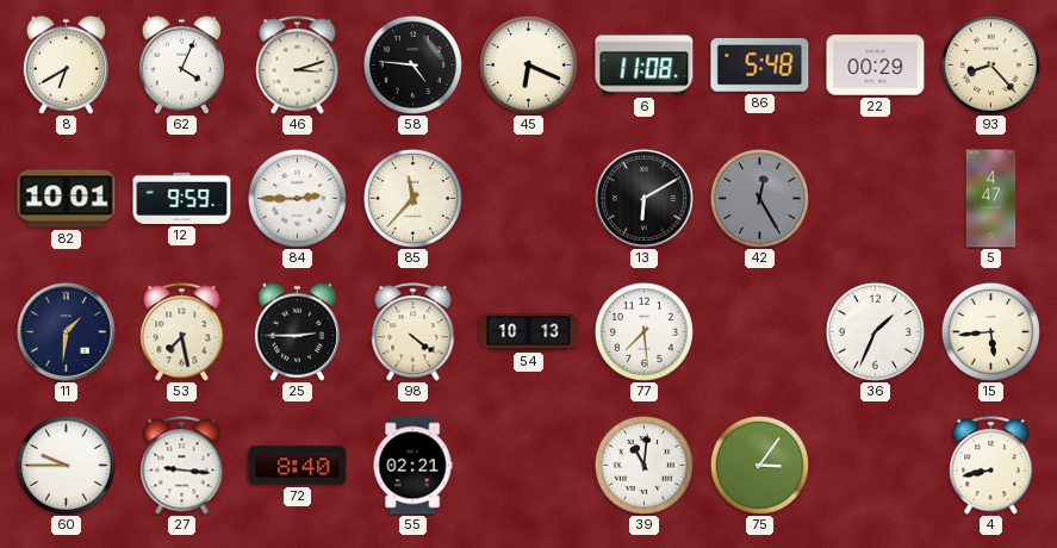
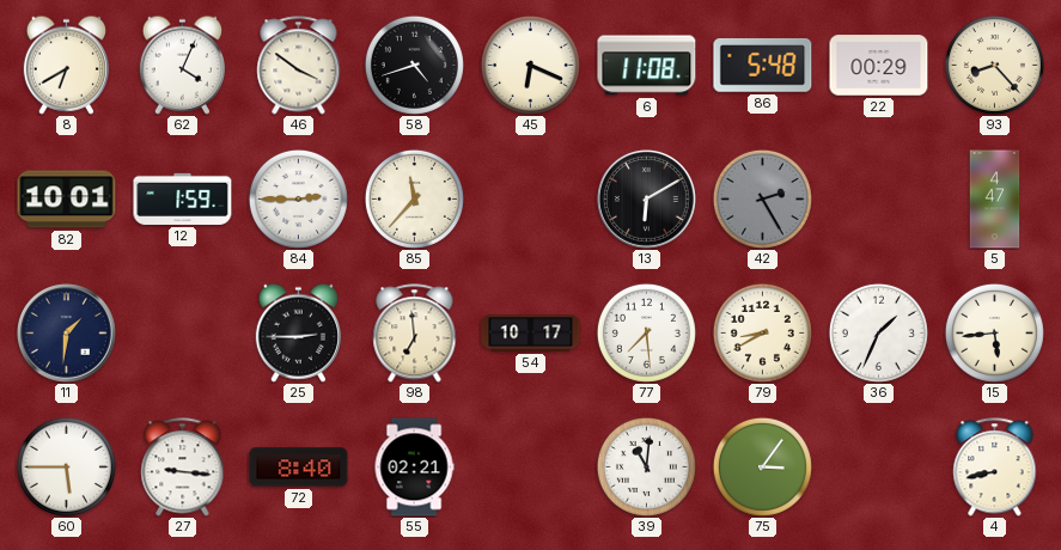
46: 3:12 -> 3:51
58: 4:46 -> 4:42
12: 9:59 -> 1:59
42: 12:25 -> 2:25
53: 7:28 -> none
98: 4:21 -> 6:59
54: 10:13 -> 10:17
79: none -> 8:40
60: 9:45 -> 5:45
